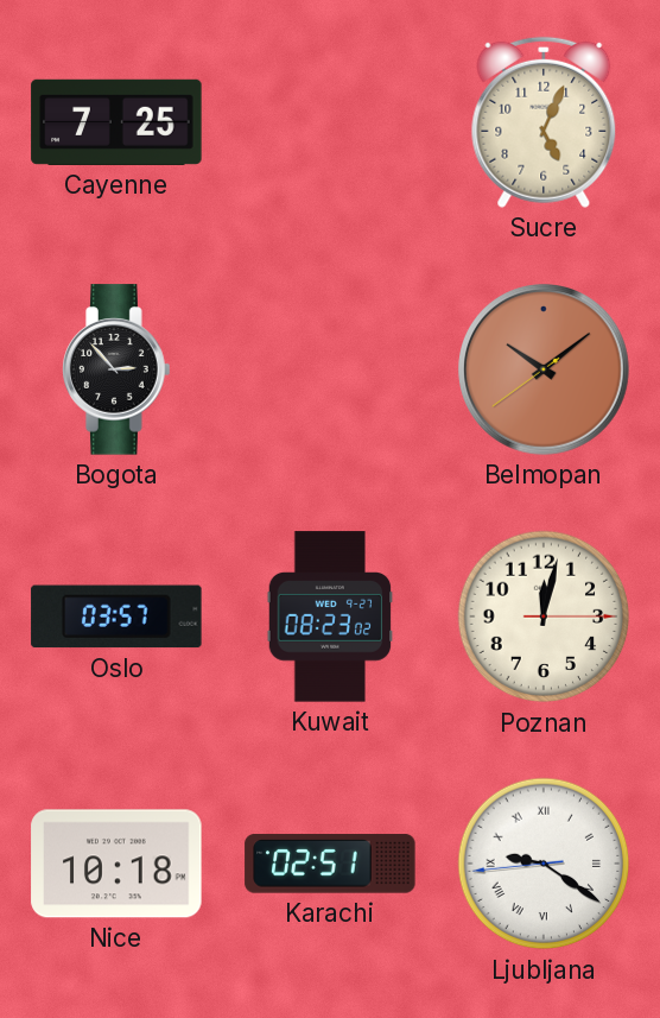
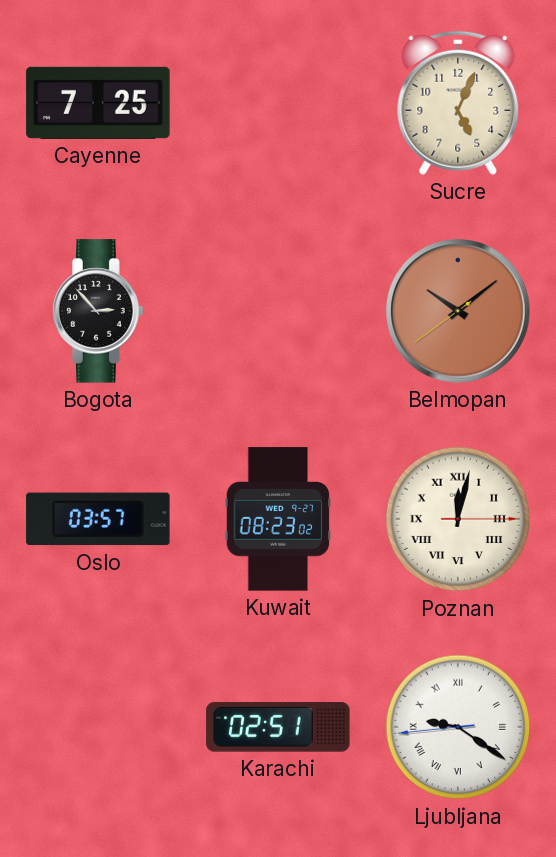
Poznan numerals: Arabic -> Roman
Nice: 10:18 -> none
